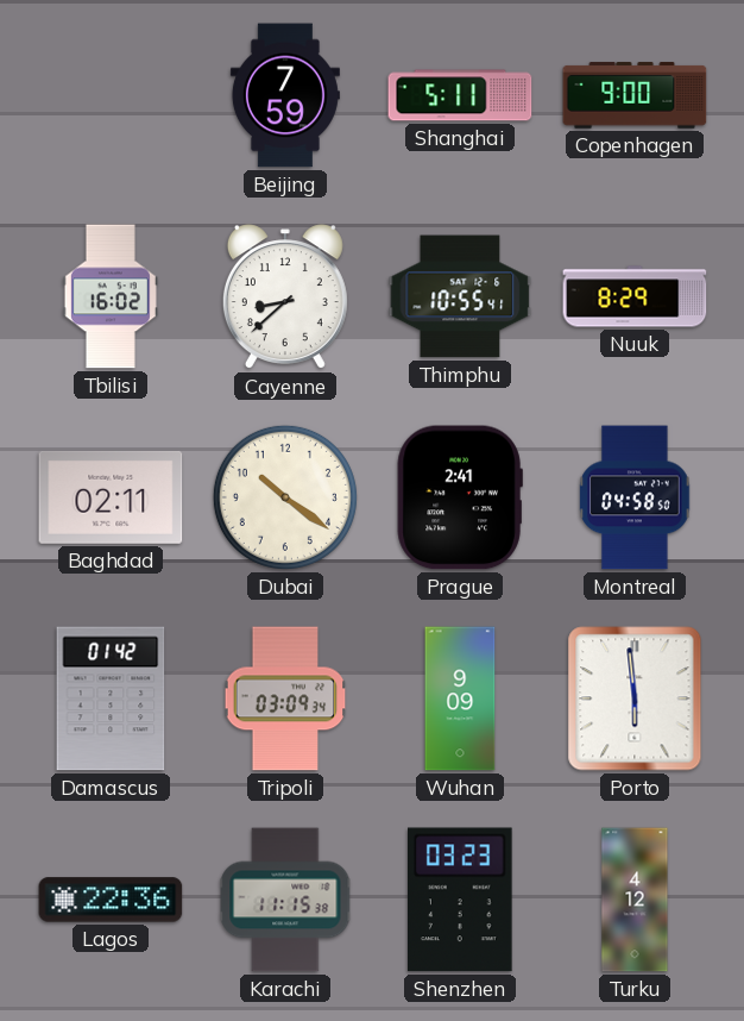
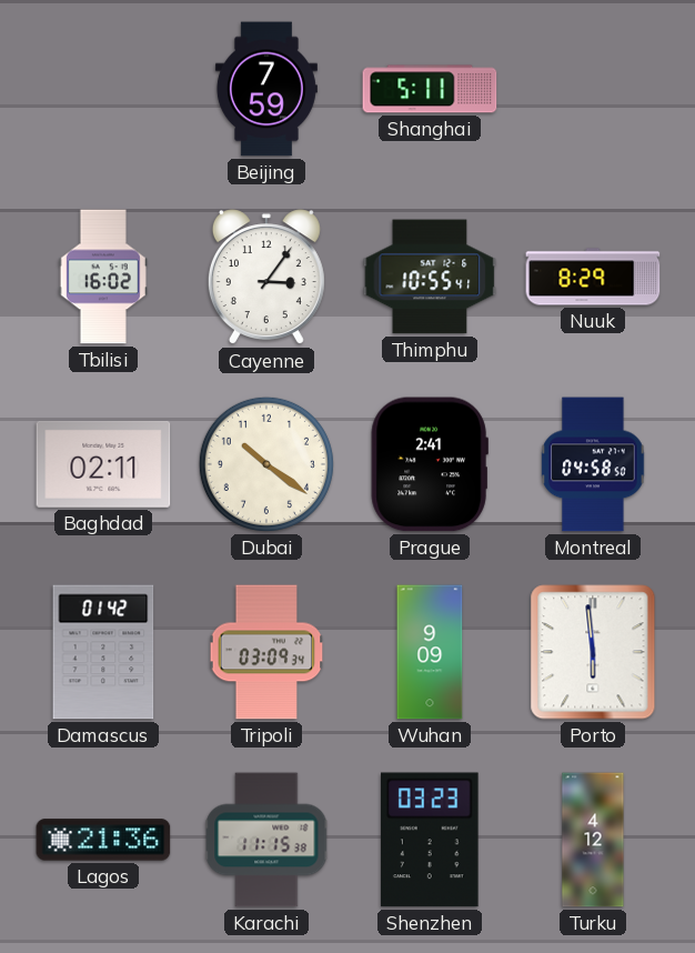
Copenhagen: 9:00 -> none
Cayenne: 8:38 -> 3:06
Lagos: 22:36 -> 21:36
